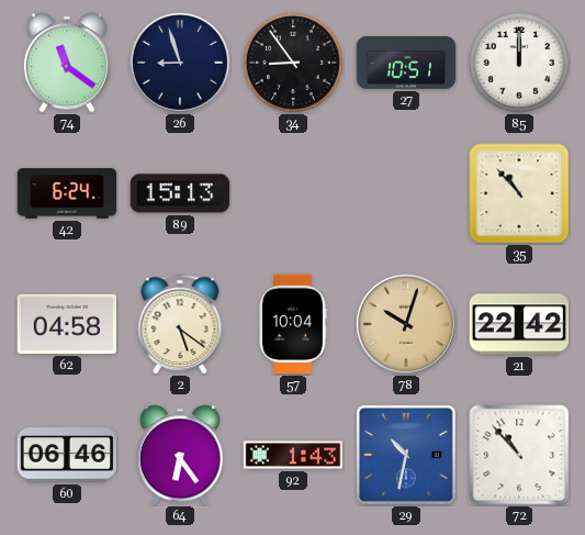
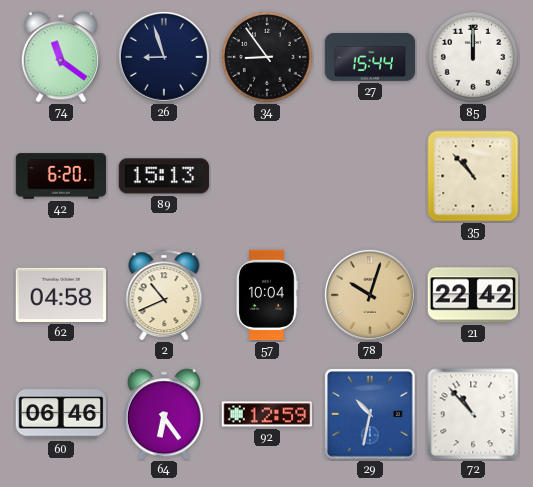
27: 10:51 -> 15:44
42: 6:24 -> 6:20
2: 5:21 -> 10:41
92: 1:43 -> 12:59
